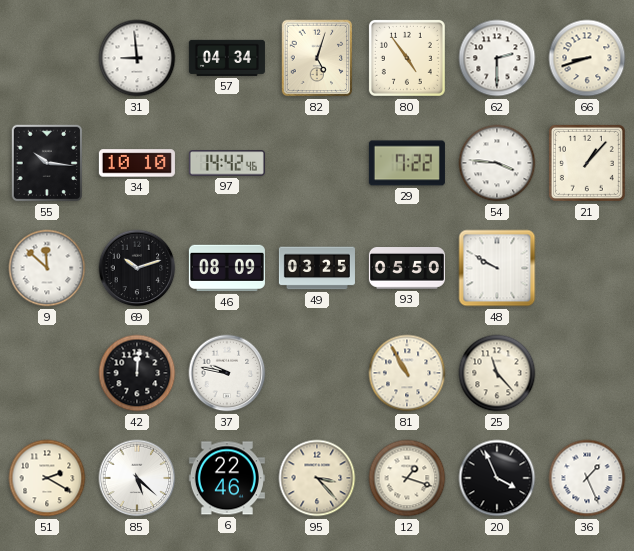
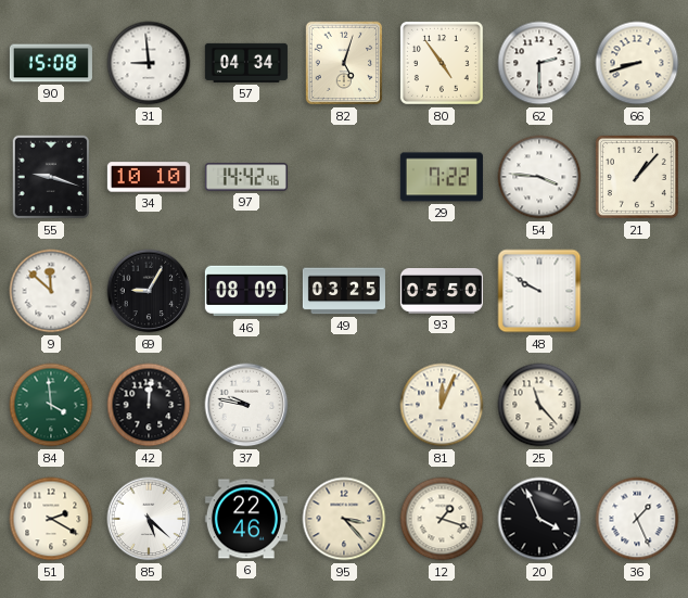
90: none -> 15:08
55: 10:16 -> 9:18
69: 10:12 -> 9:05
84: none -> 3:59
81: 10:55 -> 12:04
